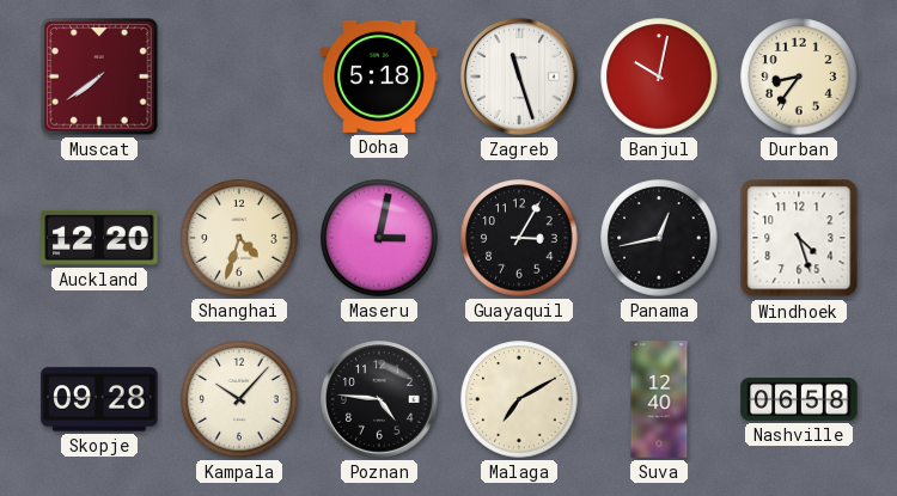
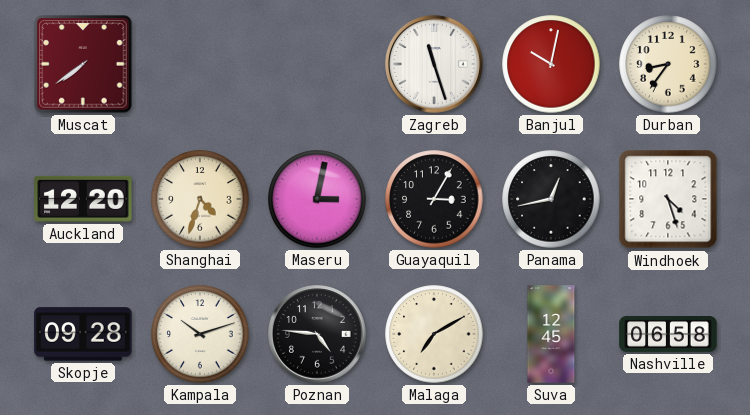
Doha: 5:18 -> none
Kampala: 10:07 -> 10:12
Suva: 12:40 -> 12:45
